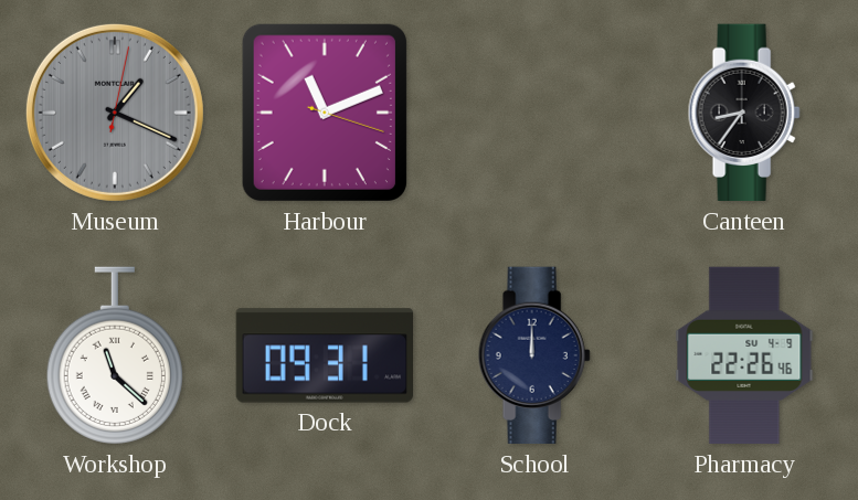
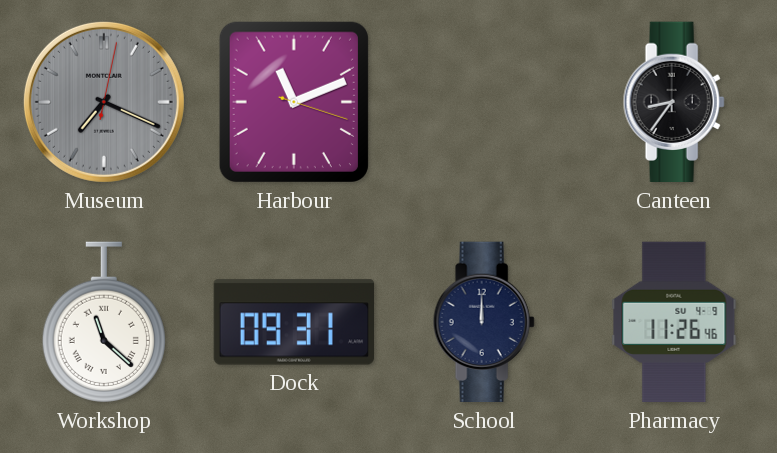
Museum: 1:19 -> 7:19
Pharmacy: 22:26 -> 11:26
